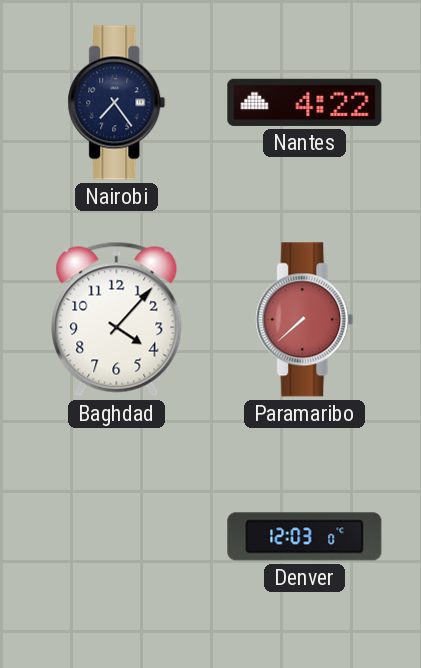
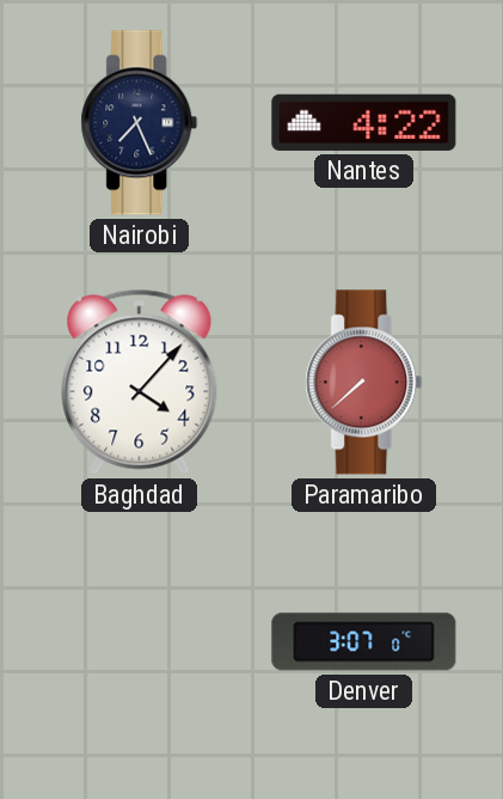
Nairobi: 7:24 -> 7:26
Denver: 12:03 -> 3:07
